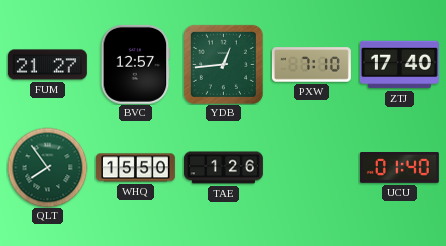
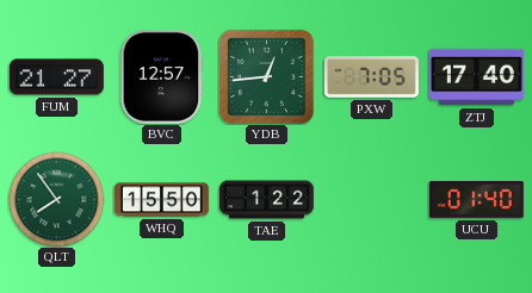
PXW: 7:10 -> 7:05
TAE: 1:26 -> 1:22
